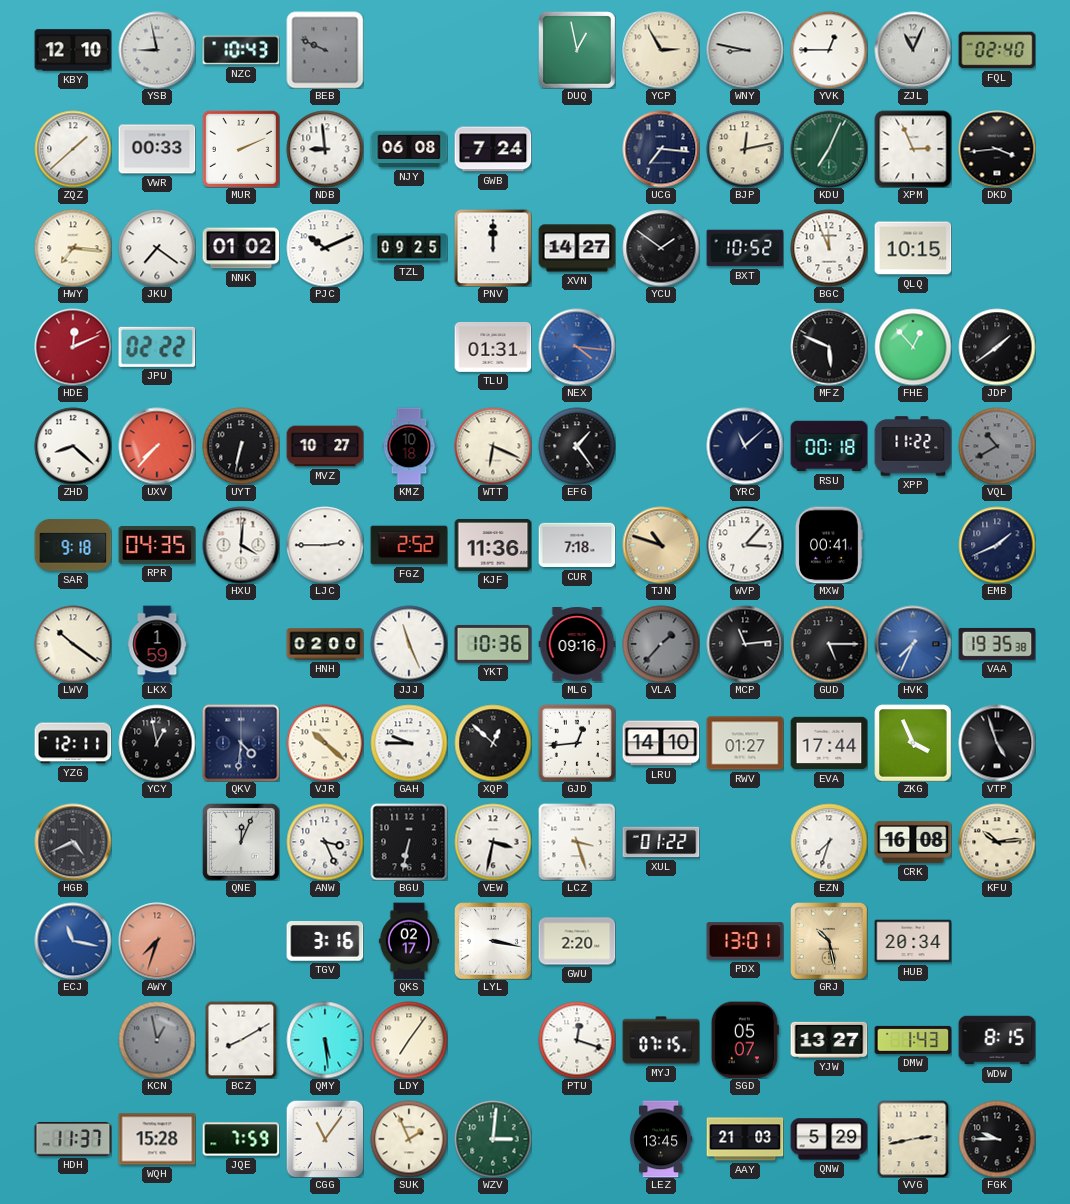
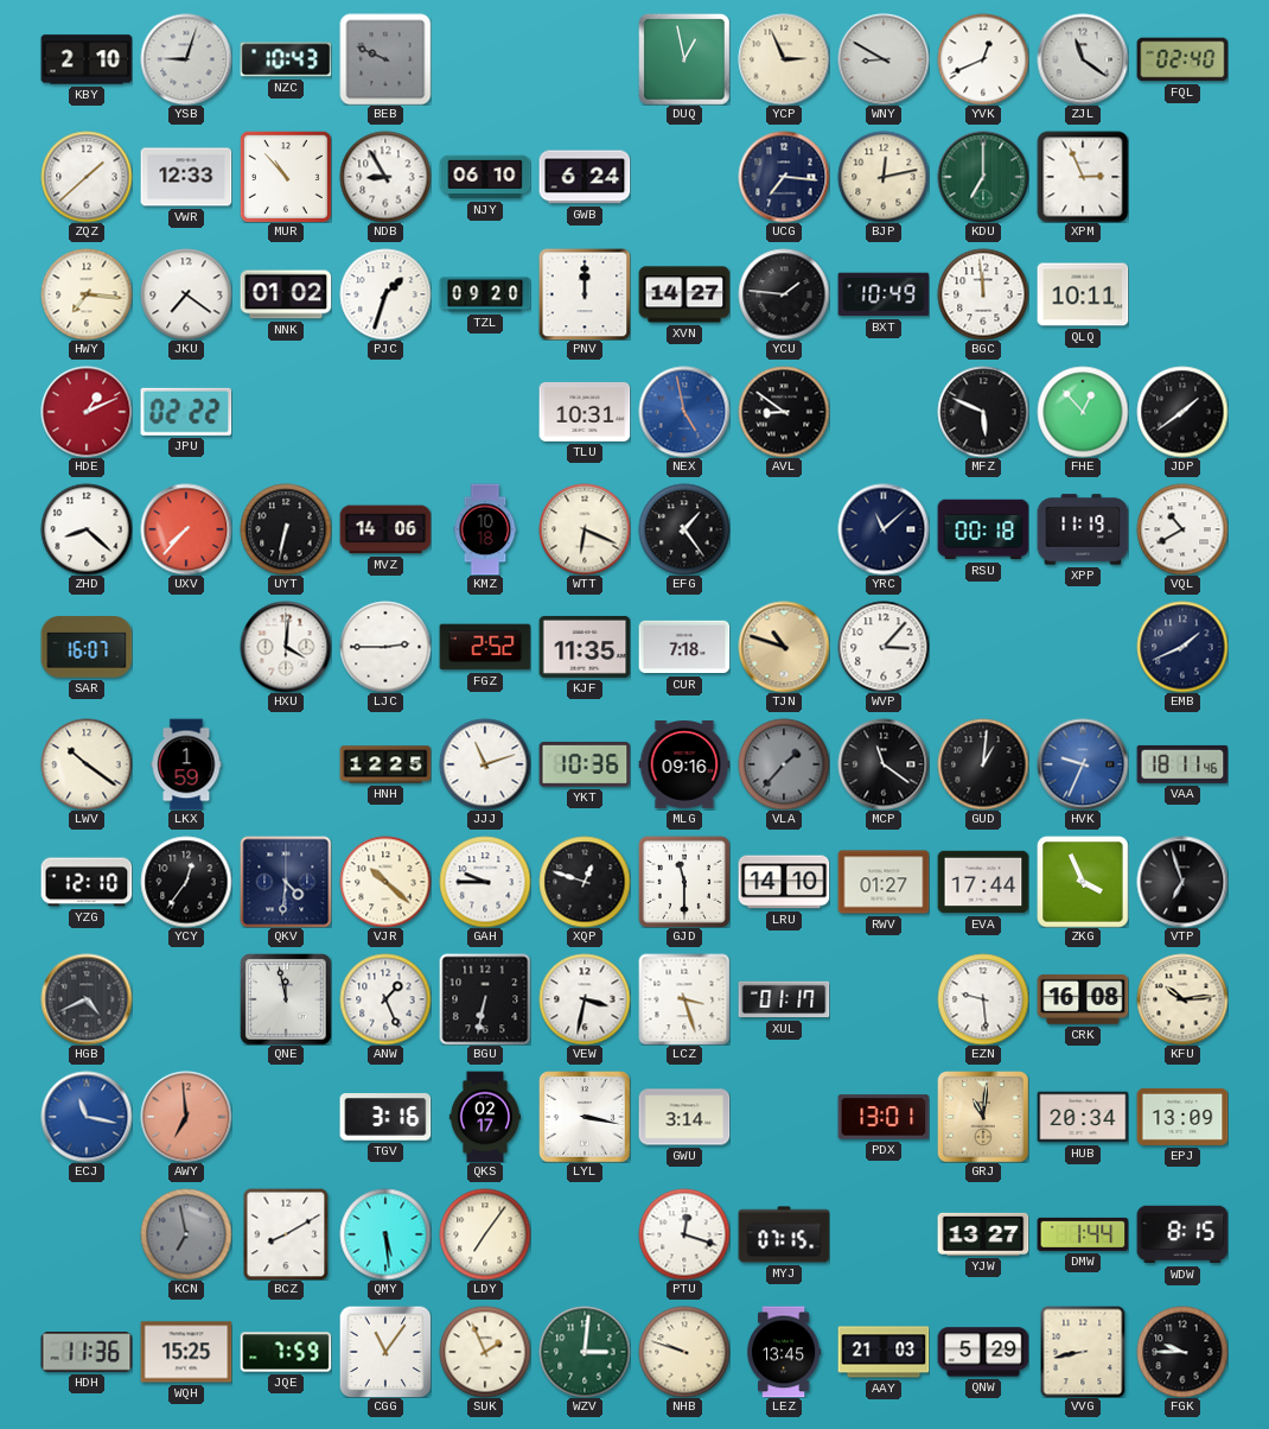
KBY: 12:10 -> 2:10
YSB: 8:58 -> 9:03
YCP: 2:55 -> 2:56
WNY: 8:47 -> 8:50
YVK: 12:45 -> 12:41
ZJL: 11:04 -> 11:21
VWR: 00:33 -> 12:33
MUR: 2:11 -> 10:53
NDB: 8:59 -> 8:55
NJY: 06:08 -> 06:10
GWB: 7:24 -> 6:24
KDU: 7:04 -> 7:00
DKD: 3:44 -> none
PJC: 10:11 -> 1:33
TZL: 09:25 -> 09:20
YCU: 1:51 -> 1:46
BXT: 10:52 -> 10:49
BGC: 11:56 -> 11:59
QLQ: 10:15 -> 10:11
HDE: 12:11 -> 1:11
TLU: 01:31 -> 10:31
NEX: 4:16 -> 4:58
AVL: none -> 8:51
MVZ: 10:27 -> 14:06
XPP: 11:22 -> 11:19
VQL dial: grey -> white
SAR: 9:18 -> 16:07
RPR: 04:35 -> none
KJF: 11:36 -> 11:35
MXW: 00:41 -> none
HNH: 02:00 -> 12:25
JJJ: 11:26 -> 11:12
MCP: 11:14 -> 11:21
GUD: 5:15 -> 1:01
HVK: 7:34 -> 9:34
VAA: 19:35 -> 18:11
YZG: 12:11 -> 12:10
YCY: 12:58 -> 12:36
XQP: 12:52 -> 12:48
GJD: 12:44 -> 11:30
VTP: 4:57 -> 6:57
QNE: 12:04 -> 11:58
ANW: 3:26 -> 1:26
XUL: 01:22 -> 01:17
EZN: 7:33 -> 9:29
AWY: 7:33 -> 6:59
GWU: 2:20 -> 3:14
GRJ: 10:28 -> 11:01
EPJ: none -> 13:09
KCN: 12:58 -> 6:58
SGD: 05:07 -> none
DMW: 1:43 -> 1:44
HDH: 11:37 -> 11:36
WQH: 15:28 -> 15:25
NHB: none -> 9:48
VVG: 2:43 -> 8:43
